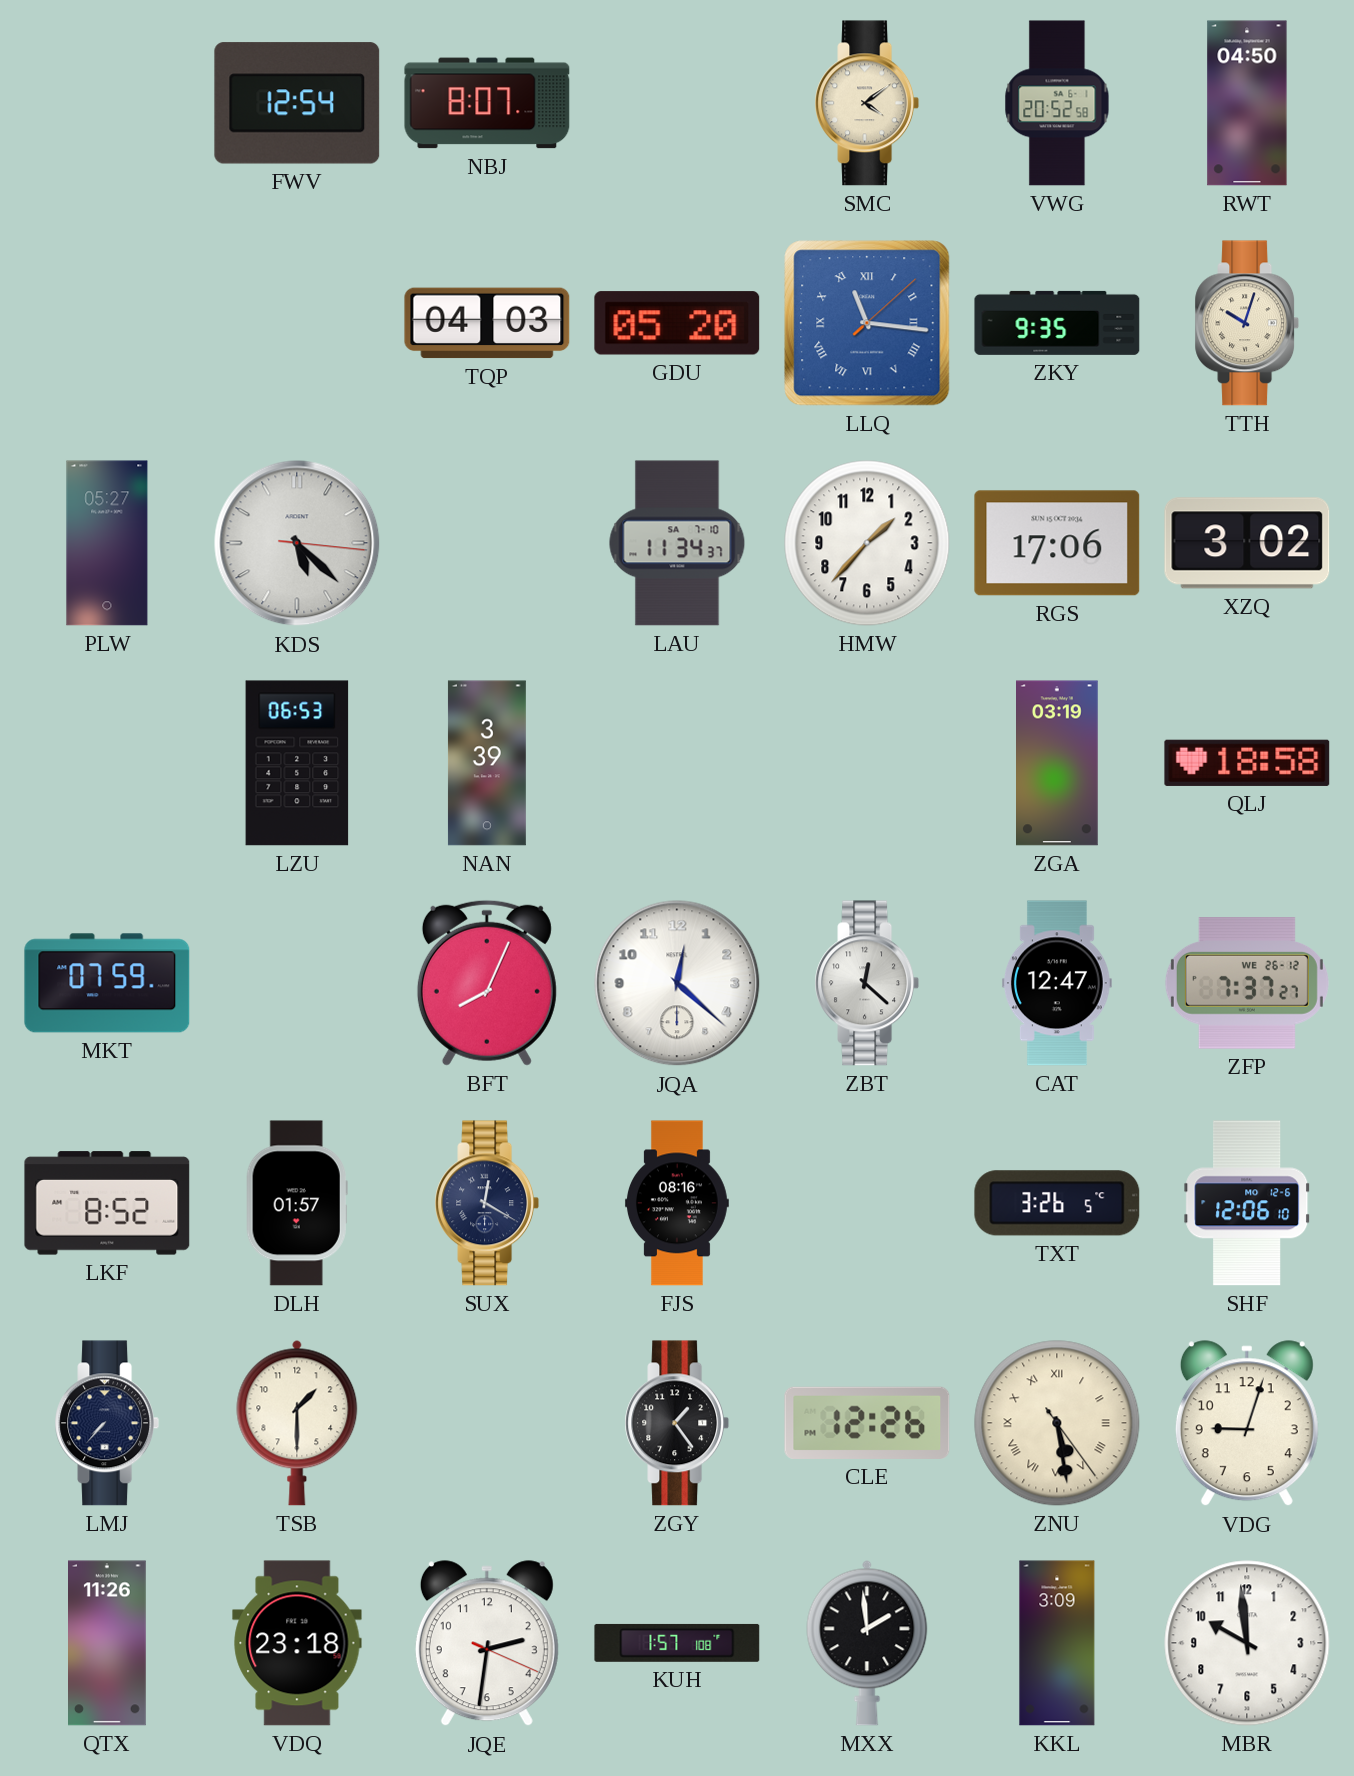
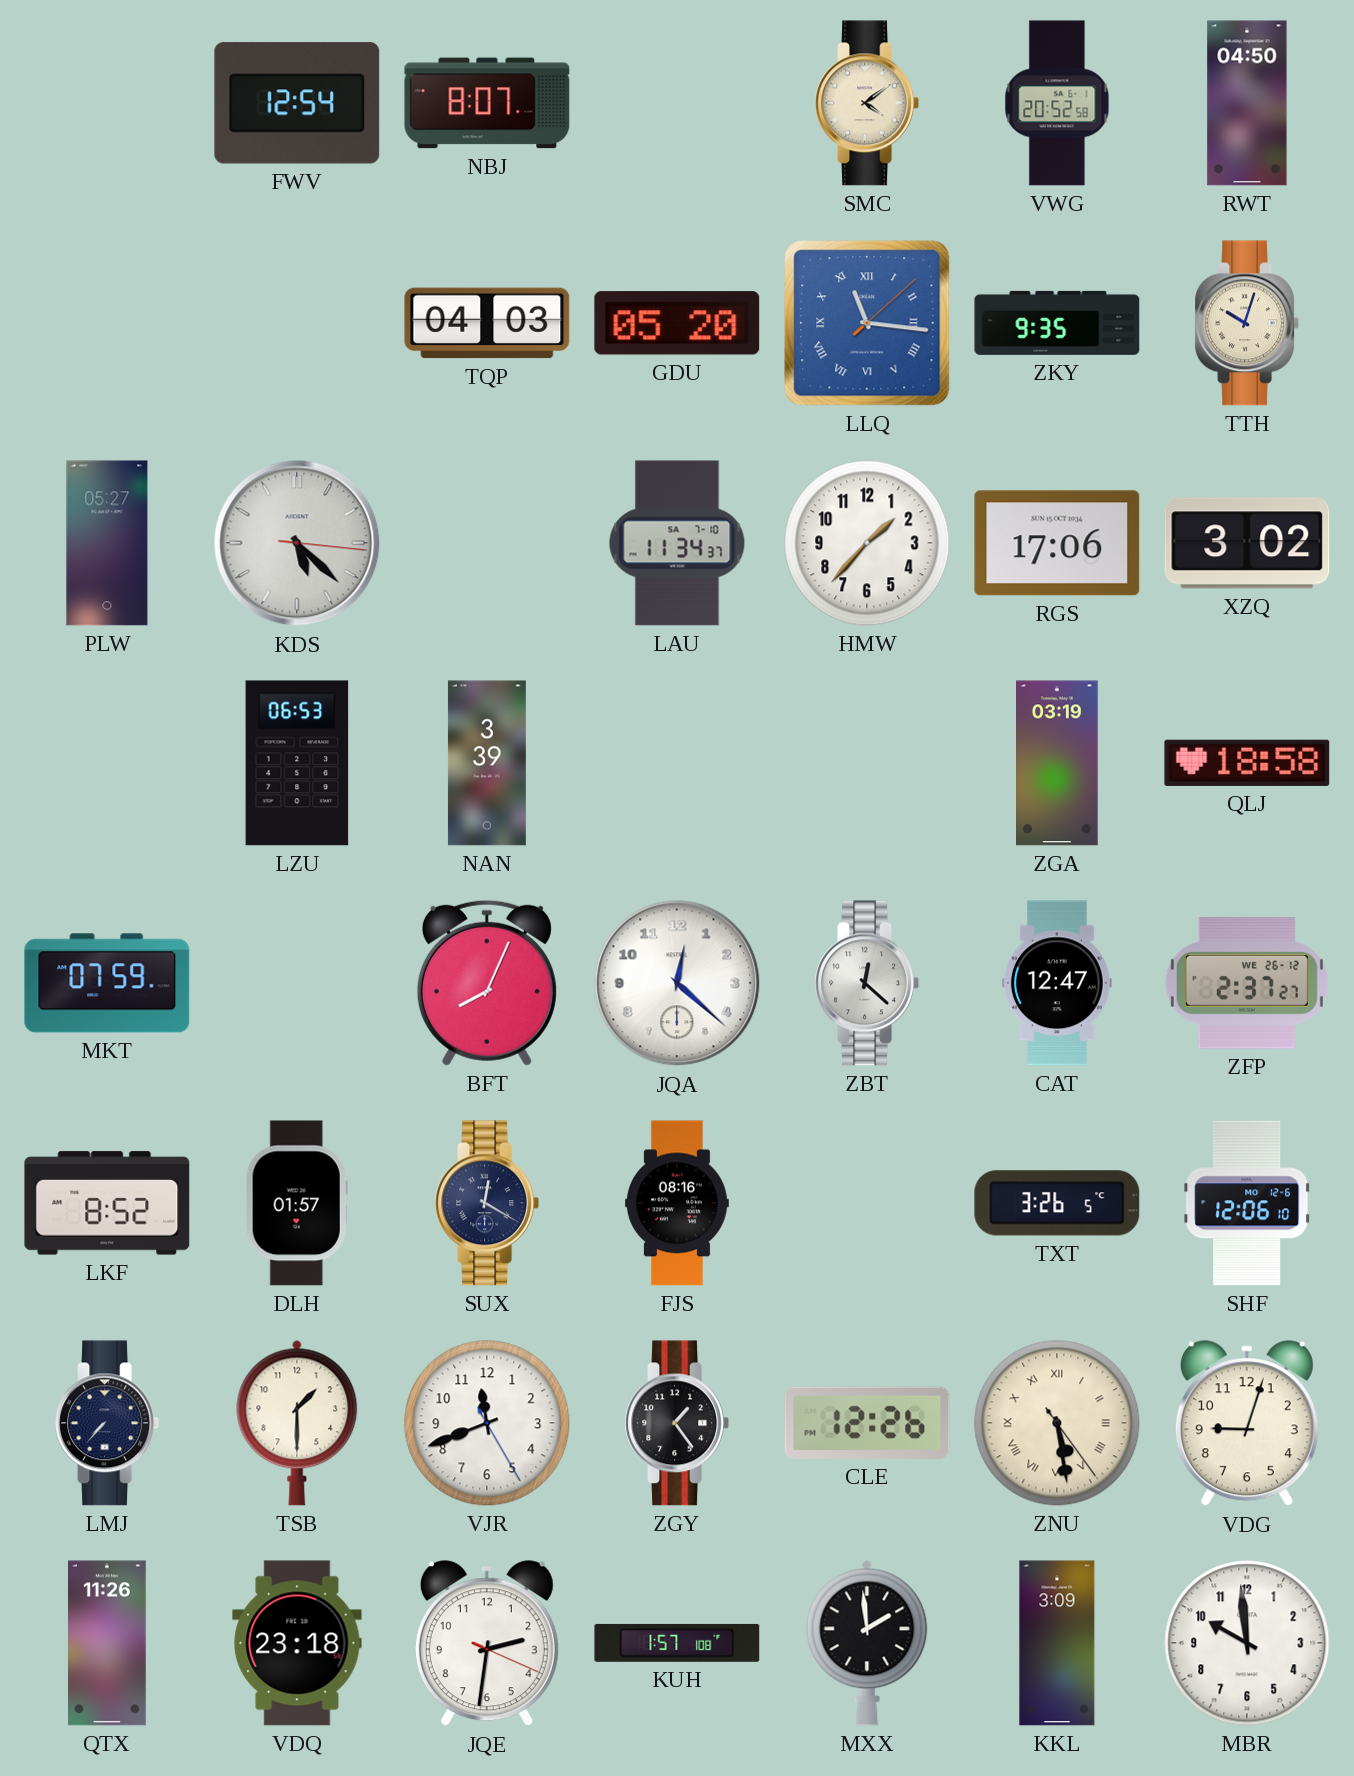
ZFP: 7:37 -> 2:37
VJR: none -> 11:41
